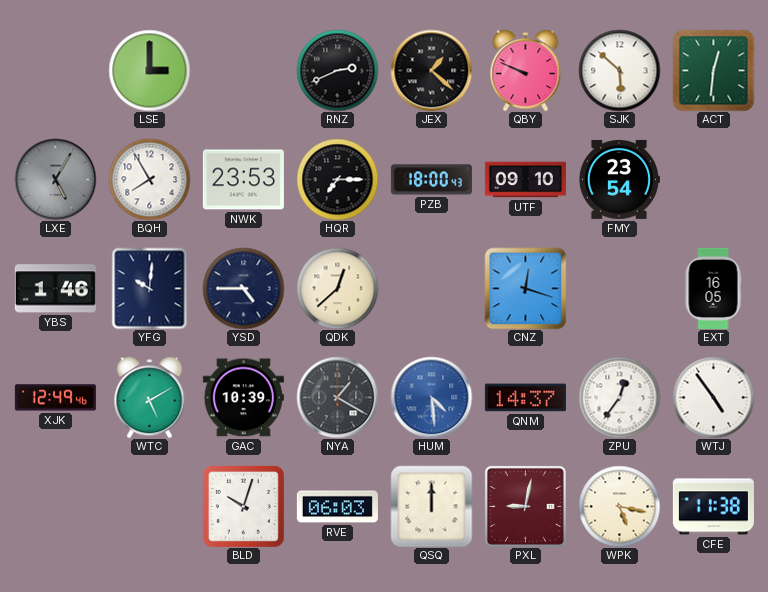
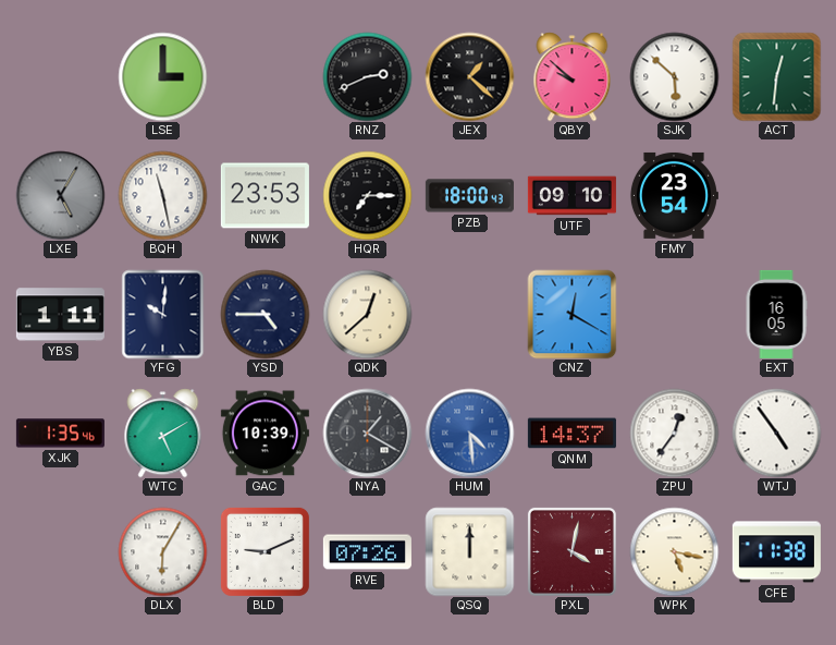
QBY: 9:49 -> 9:52
BQH: 7:55 -> 11:28
YBS: 1:46 -> 1:11
CNZ: 12:18 -> 12:20
XJK: 12:49 -> 1:35
DLX: none -> 6:05
BLD: 10:03 -> 9:11
RVE: 06:03 -> 07:26
PXL: 9:02 -> 4:02
